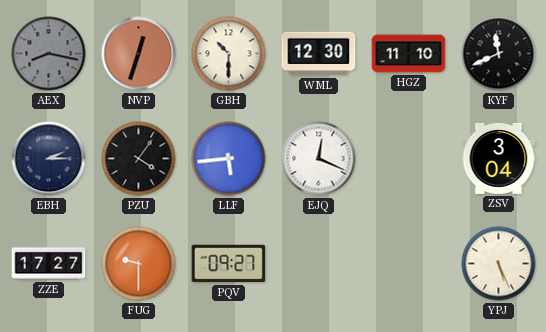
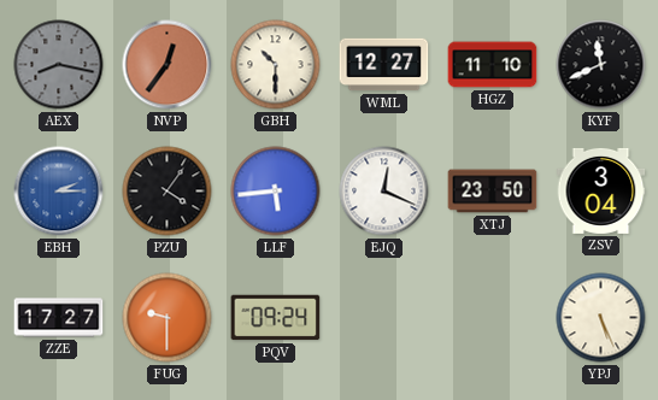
NVP: 12:33 -> 12:36
WML: 12:30 -> 12:27
EBH dial: navy -> blue
XTJ: none -> 23:50
PQV: 09:27 -> 09:24
